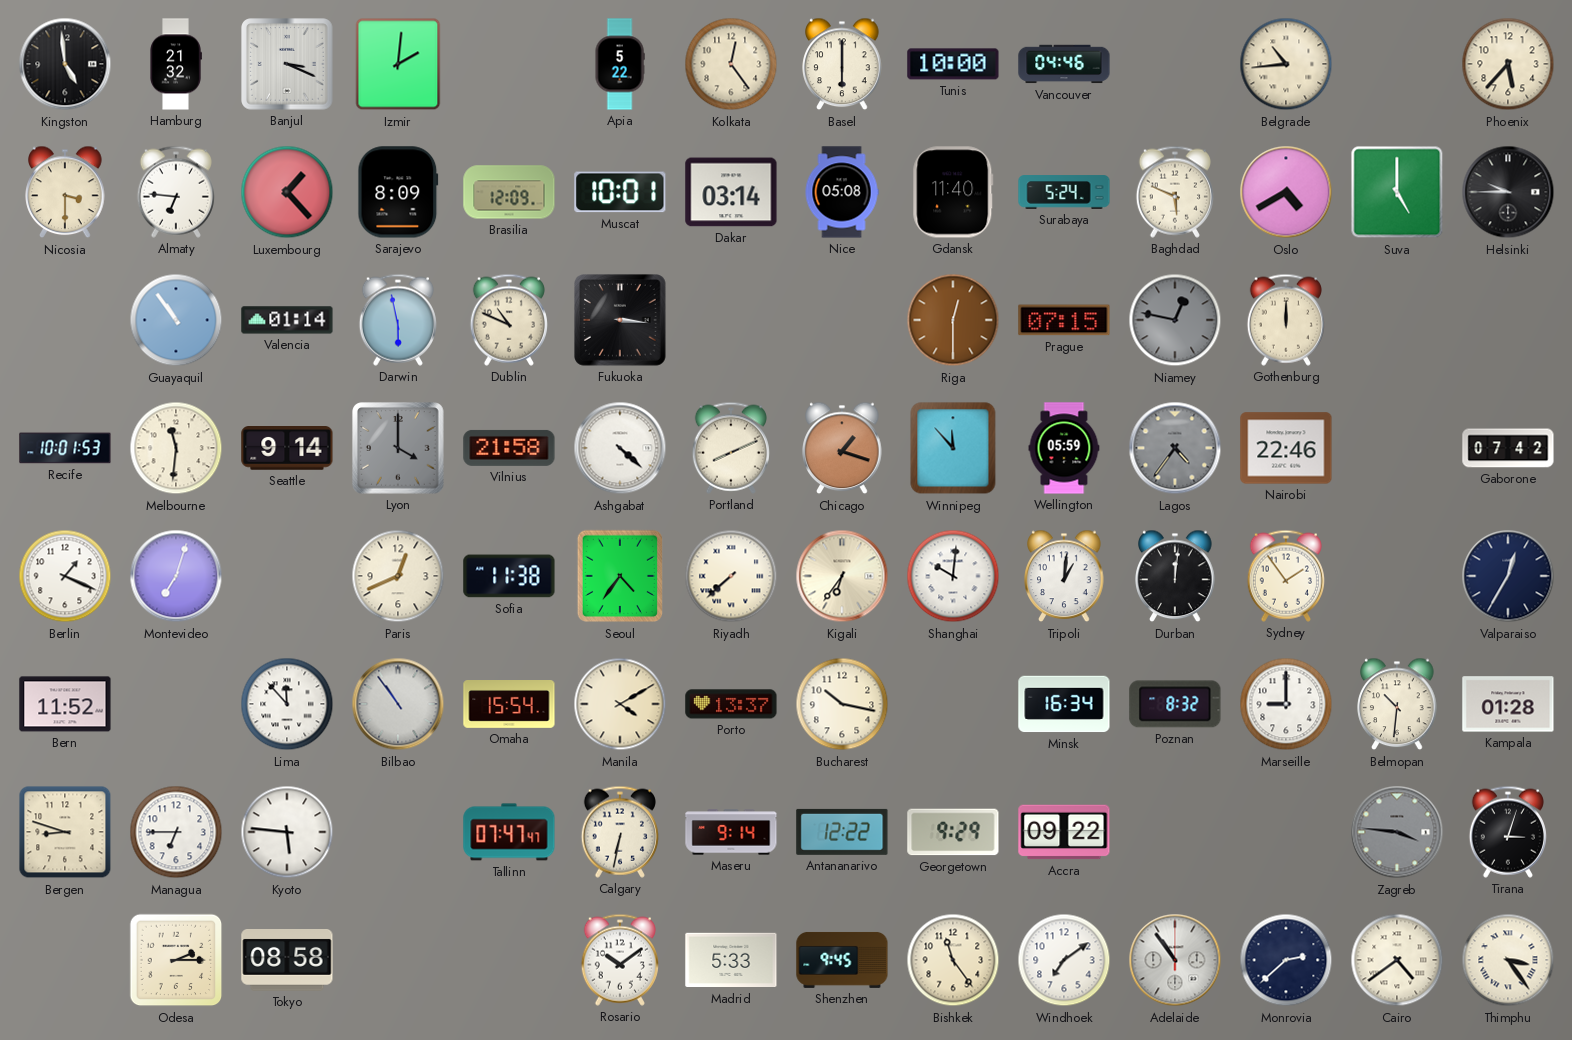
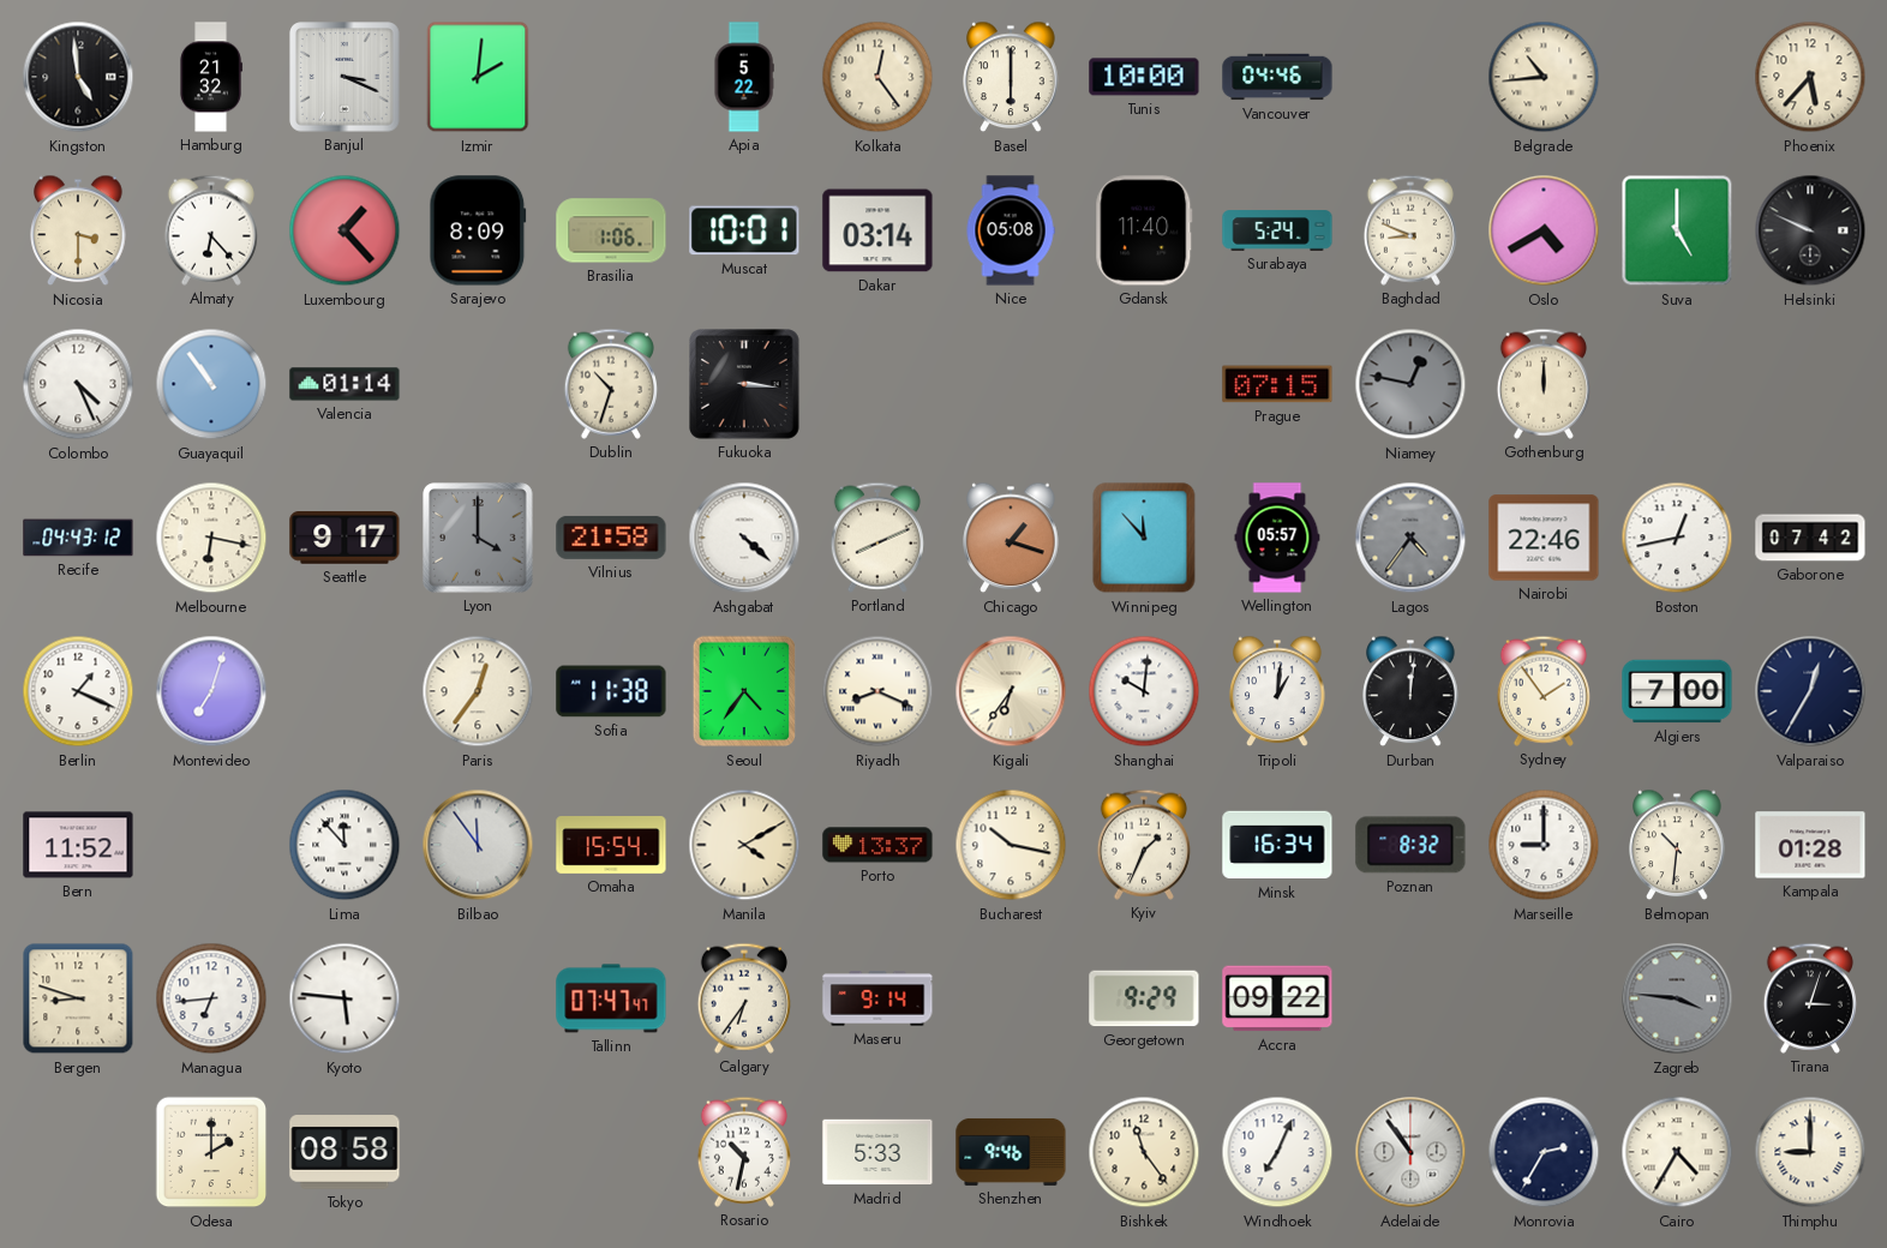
Almaty: 6:46 -> 6:23
Brasilia: 12:09 -> 1:06
Baghdad: 5:49 -> 8:49
Helsinki: 9:45 -> 9:49
Colombo: none -> 4:26
Darwin: 5:58 -> none
Dublin: 10:49 -> 10:33
Riga: 12:30 -> none
Recife: 10:01 -> 04:43
Melbourne: 11:31 -> 6:17
Seattle: 9:14 -> 9:17
Wellington: 05:59 -> 05:57
Boston: none -> 12:43
Paris: 12:41 -> 12:36
Riyadh: 7:38 -> 8:19
Algiers: none -> 7:00
Bilbao: 10:54 -> 11:54
Kyiv: none -> 1:34
Managua: 6:45 -> 6:44
Calgary: 6:32 -> 6:36
Antananarivo: 12:22 -> none
Odesa: 2:15 -> 2:00
Rosario: 10:09 -> 10:32
Shenzhen: 9:45 -> 9:46
Windhoek: 7:09 -> 7:04
Monrovia: 2:38 -> 2:35
Cairo: 4:39 -> 4:35
Thimphu: 3:24 -> 9:00
